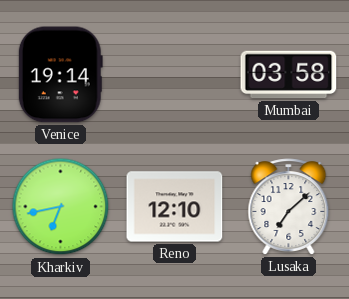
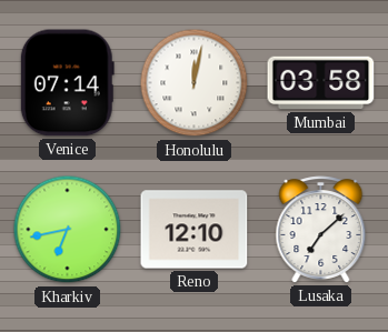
Venice: 19:14 -> 07:14
Honolulu: none -> 12:02
